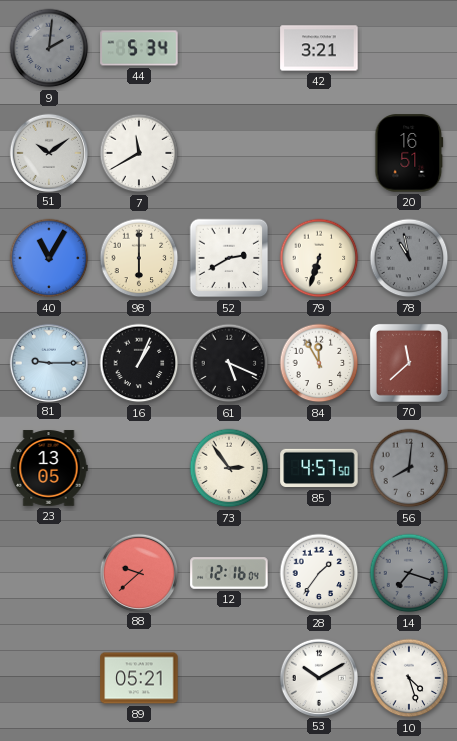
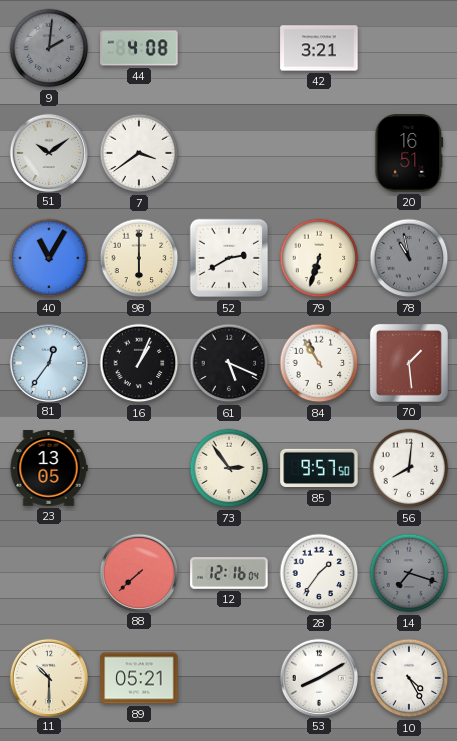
44: 5:34 -> 4:08
7: 11:40 -> 3:39
81: 9:15 -> 12:36
84: 11:55 -> 10:55
70: 11:38 -> 1:29
85: 4:57 -> 9:57
56 dial: grey -> white
88: 9:38 -> 7:38
11: none -> 10:30
53: 10:10 -> 8:10
10: 4:27 -> 4:25
